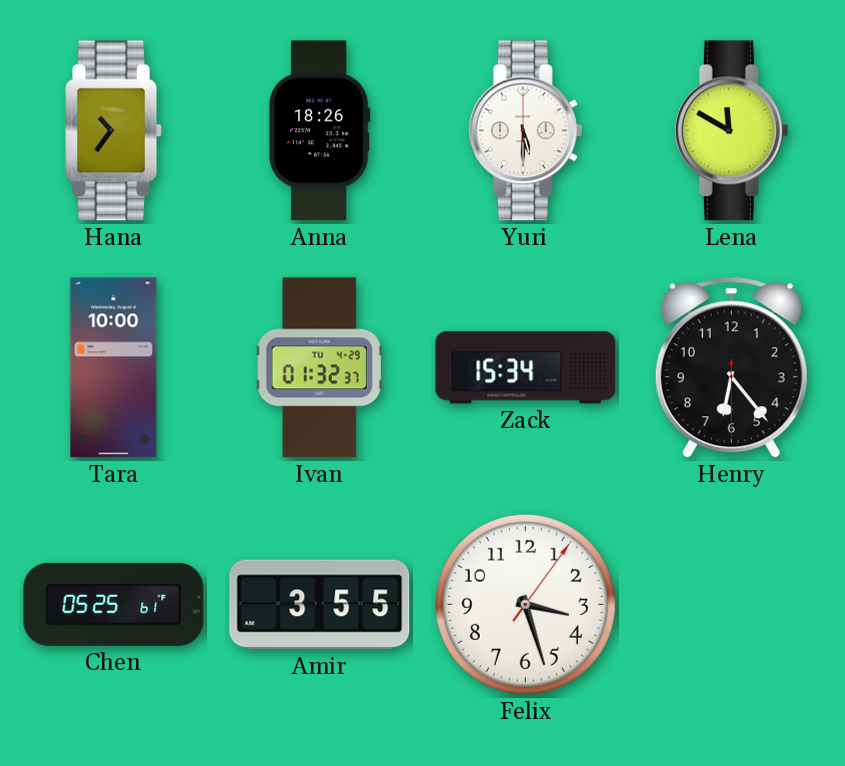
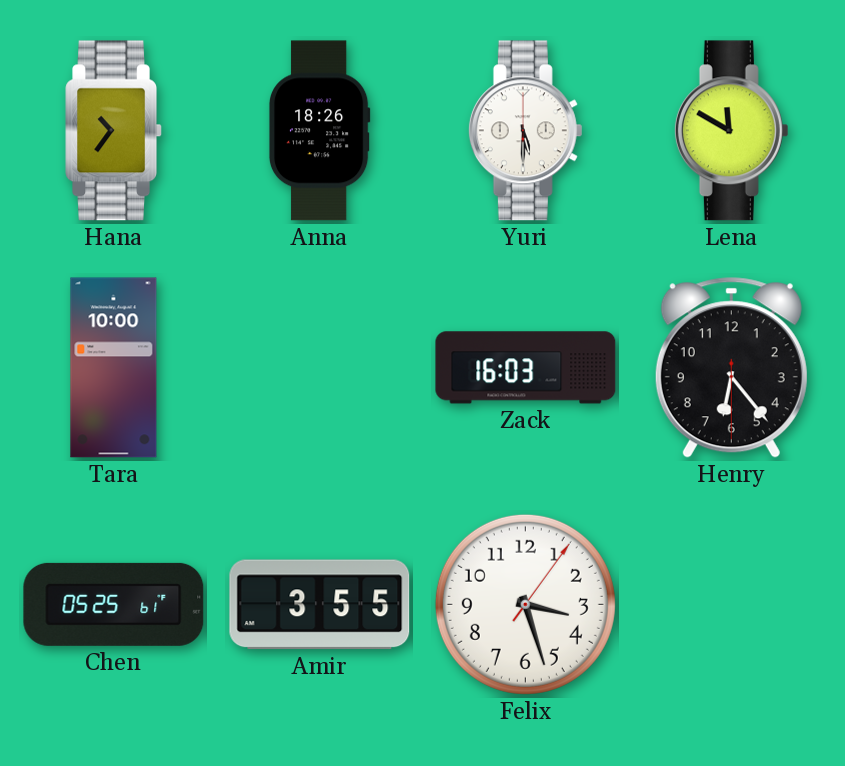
Ivan: 01:32 -> none
Zack: 15:34 -> 16:03
